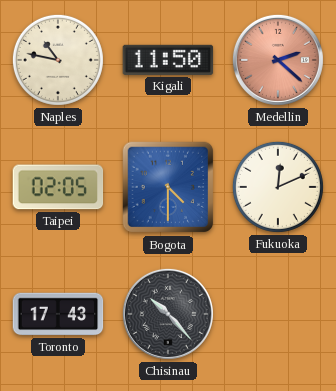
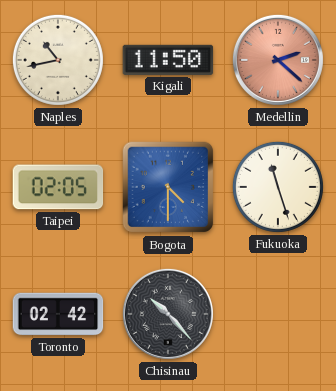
Naples: 10:47 -> 10:43
Fukuoka: 12:11 -> 11:27
Toronto: 17:43 -> 02:42
